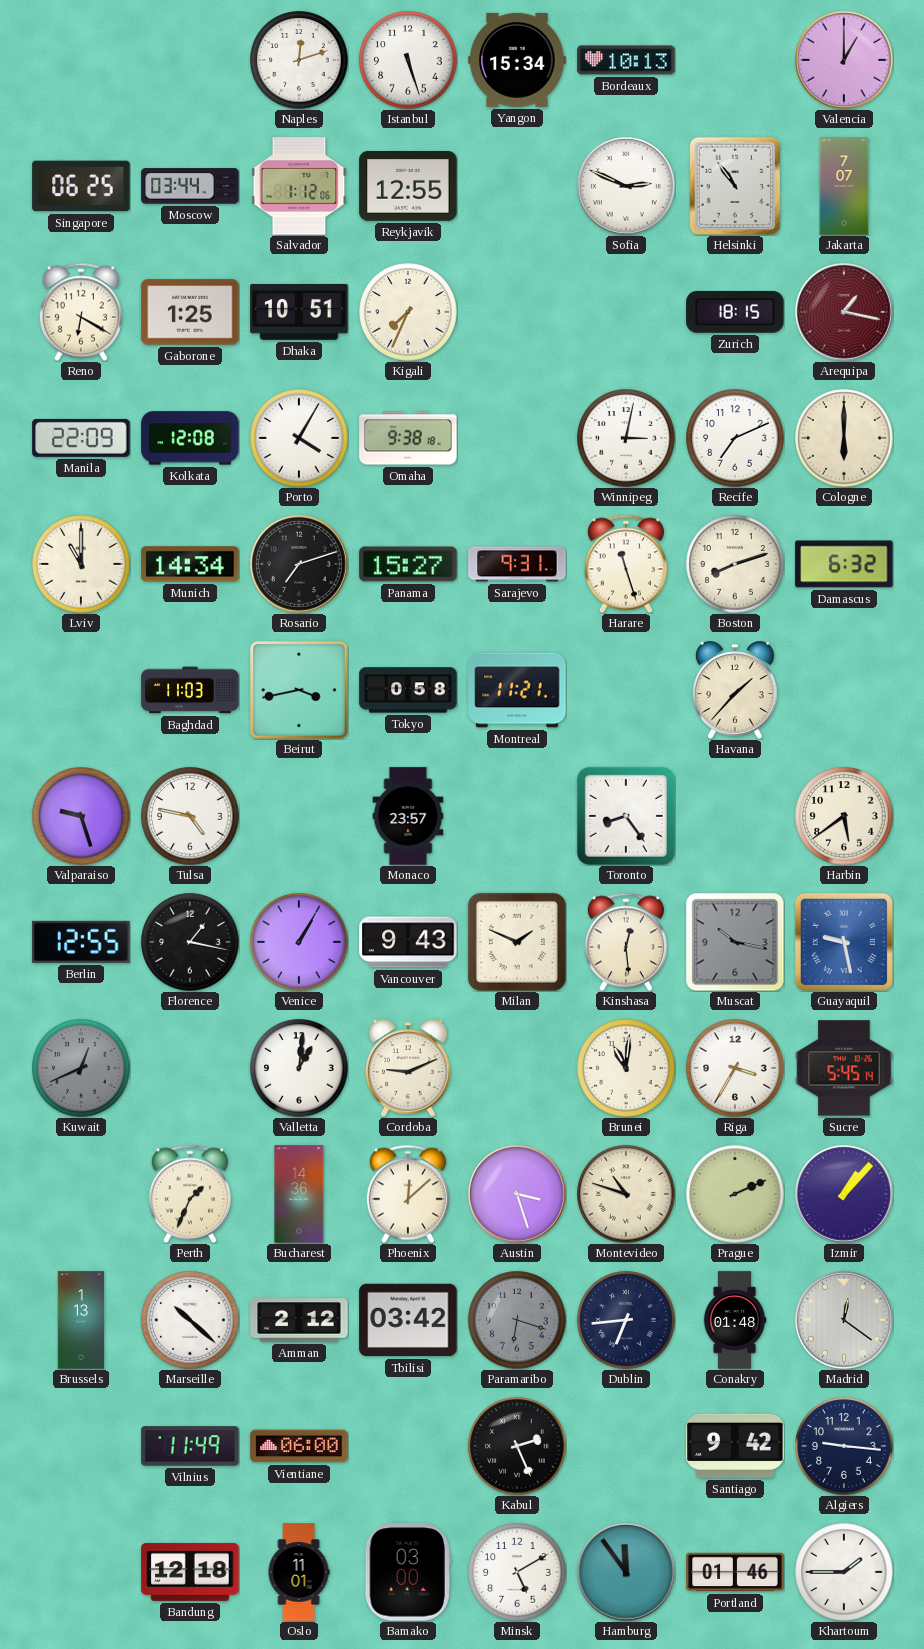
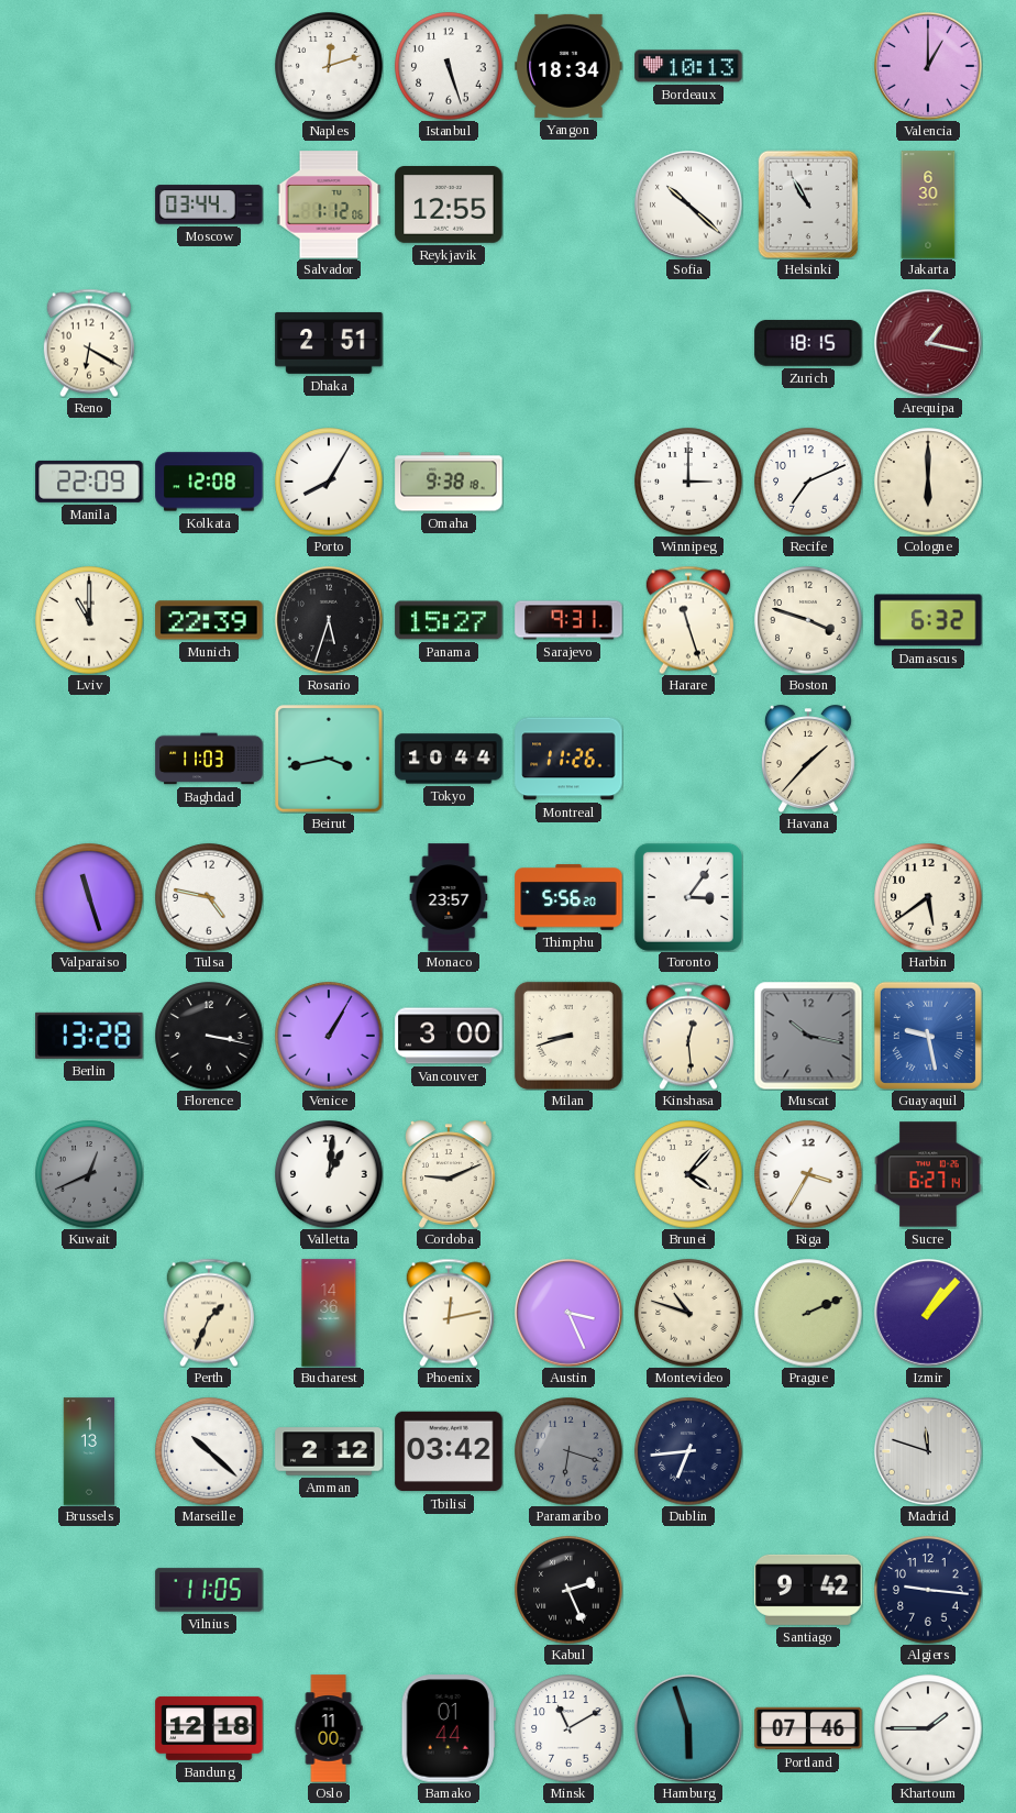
Yangon: 15:34 -> 18:34
Singapore: 06:25 -> none
Sofia: 2:49 -> 10:22
Helsinki: 10:54 -> 10:55
Jakarta: 7:07 -> 6:30
Gaborone: 1:25 -> none
Dhaka: 10:51 -> 2:51
Kigali: 7:34 -> none
Porto: 4:05 -> 8:05
Winnipeg: 3:02 -> 3:00
Munich: 14:34 -> 22:39
Rosario: 7:12 -> 5:33
Boston: 8:12 -> 3:48
Tokyo: 0:58 -> 10:44
Montreal: 11:21 -> 11:26
Valparaiso: 9:27 -> 11:27
Thimphu: none -> 5:56
Toronto: 8:24 -> 3:06
Berlin: 12:55 -> 13:28
Florence: 1:17 -> 3:17
Vancouver: 9:43 -> 3:00
Milan: 1:49 -> 8:42
Brunei: 11:01 -> 4:07
Sucre: 5:45 -> 6:27
Phoenix: 12:08 -> 12:13
Austin: 3:27 -> 3:26
Conakry: 01:48 -> none
Madrid: 12:21 -> 11:48
Vilnius: 11:49 -> 11:05
Vientiane: 06:00 -> none
Oslo: 11:01 -> 11:00
Bamako: 03:00 -> 01:44
Minsk: 5:10 -> 11:10
Hamburg: 11:54 -> 5:57
Portland: 01:46 -> 07:46
